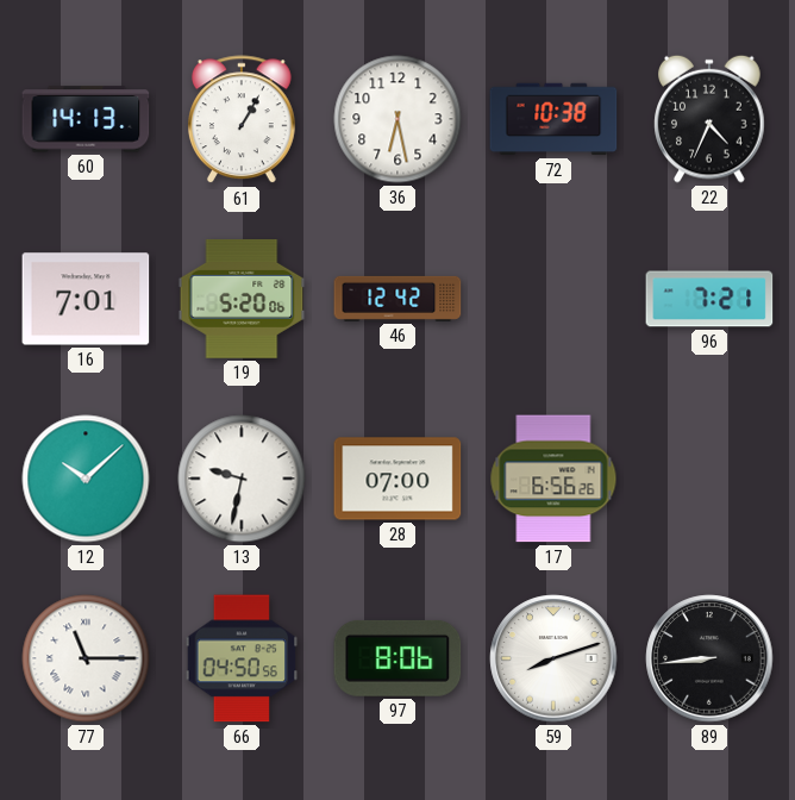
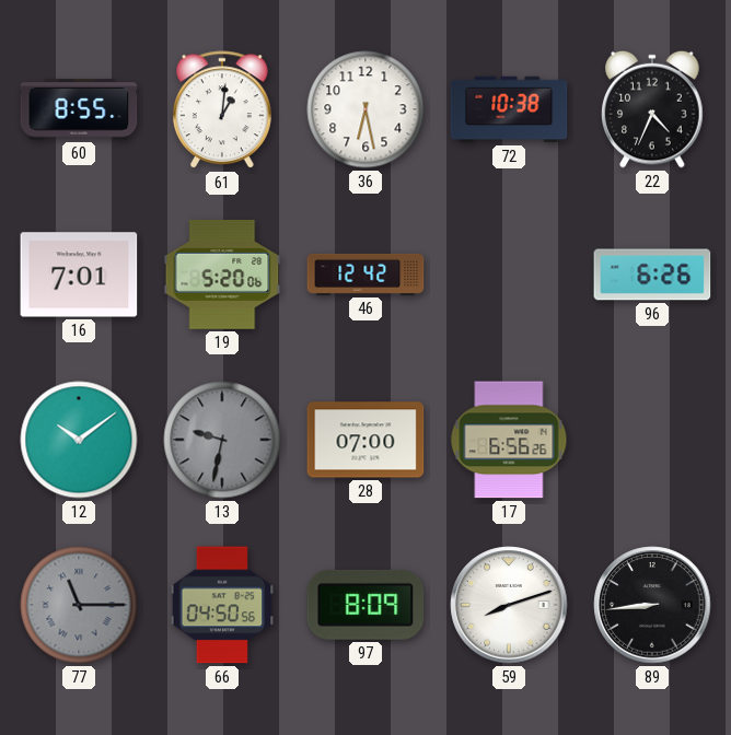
60: 14:13 -> 8:55
61: 1:05 -> 1:01
96: 7:21 -> 6:26
12: 10:08 -> 10:09
13 dial: white -> grey
77 dial: white -> grey
97: 8:06 -> 8:09
